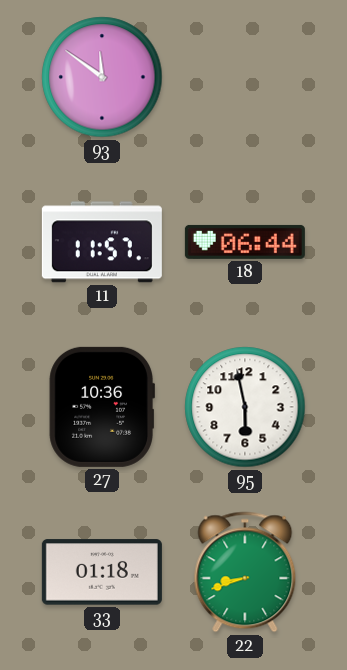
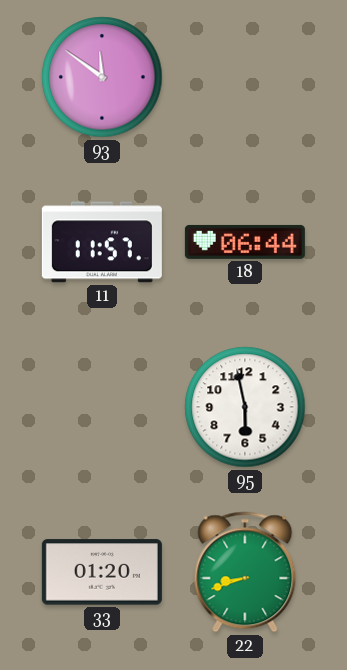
27: 10:36 -> none
33: 01:18 -> 01:20
